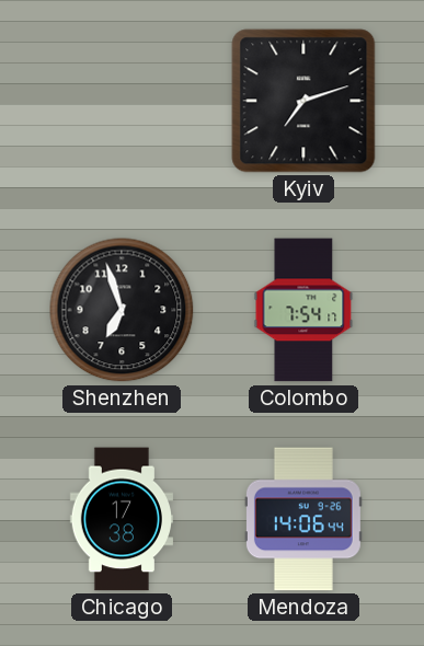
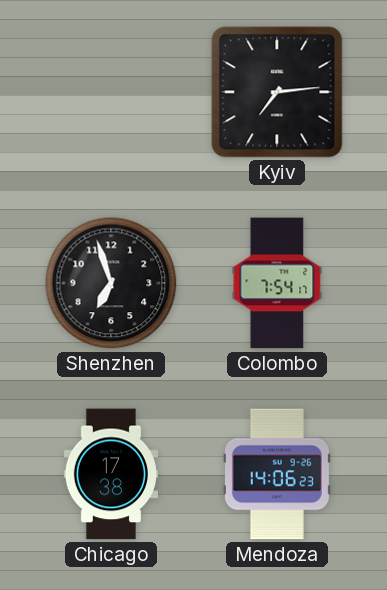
Kyiv: 7:12 -> 7:14
Mendoza: 14:06:44 -> 14:06:23
